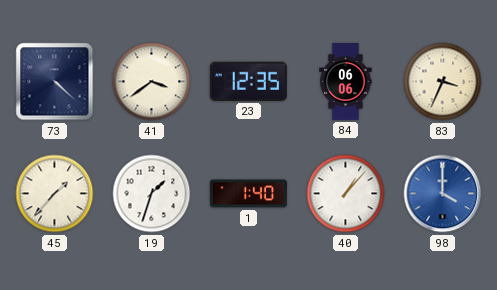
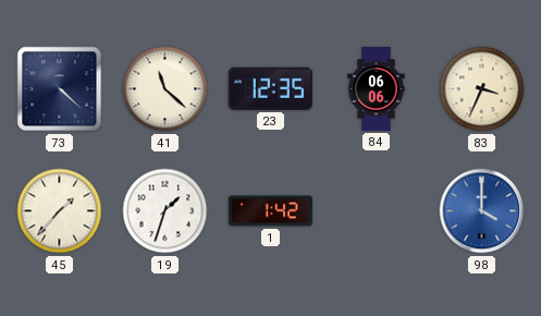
41: 3:39 -> 11:22
1: 1:40 -> 1:42
40: 1:07 -> none
